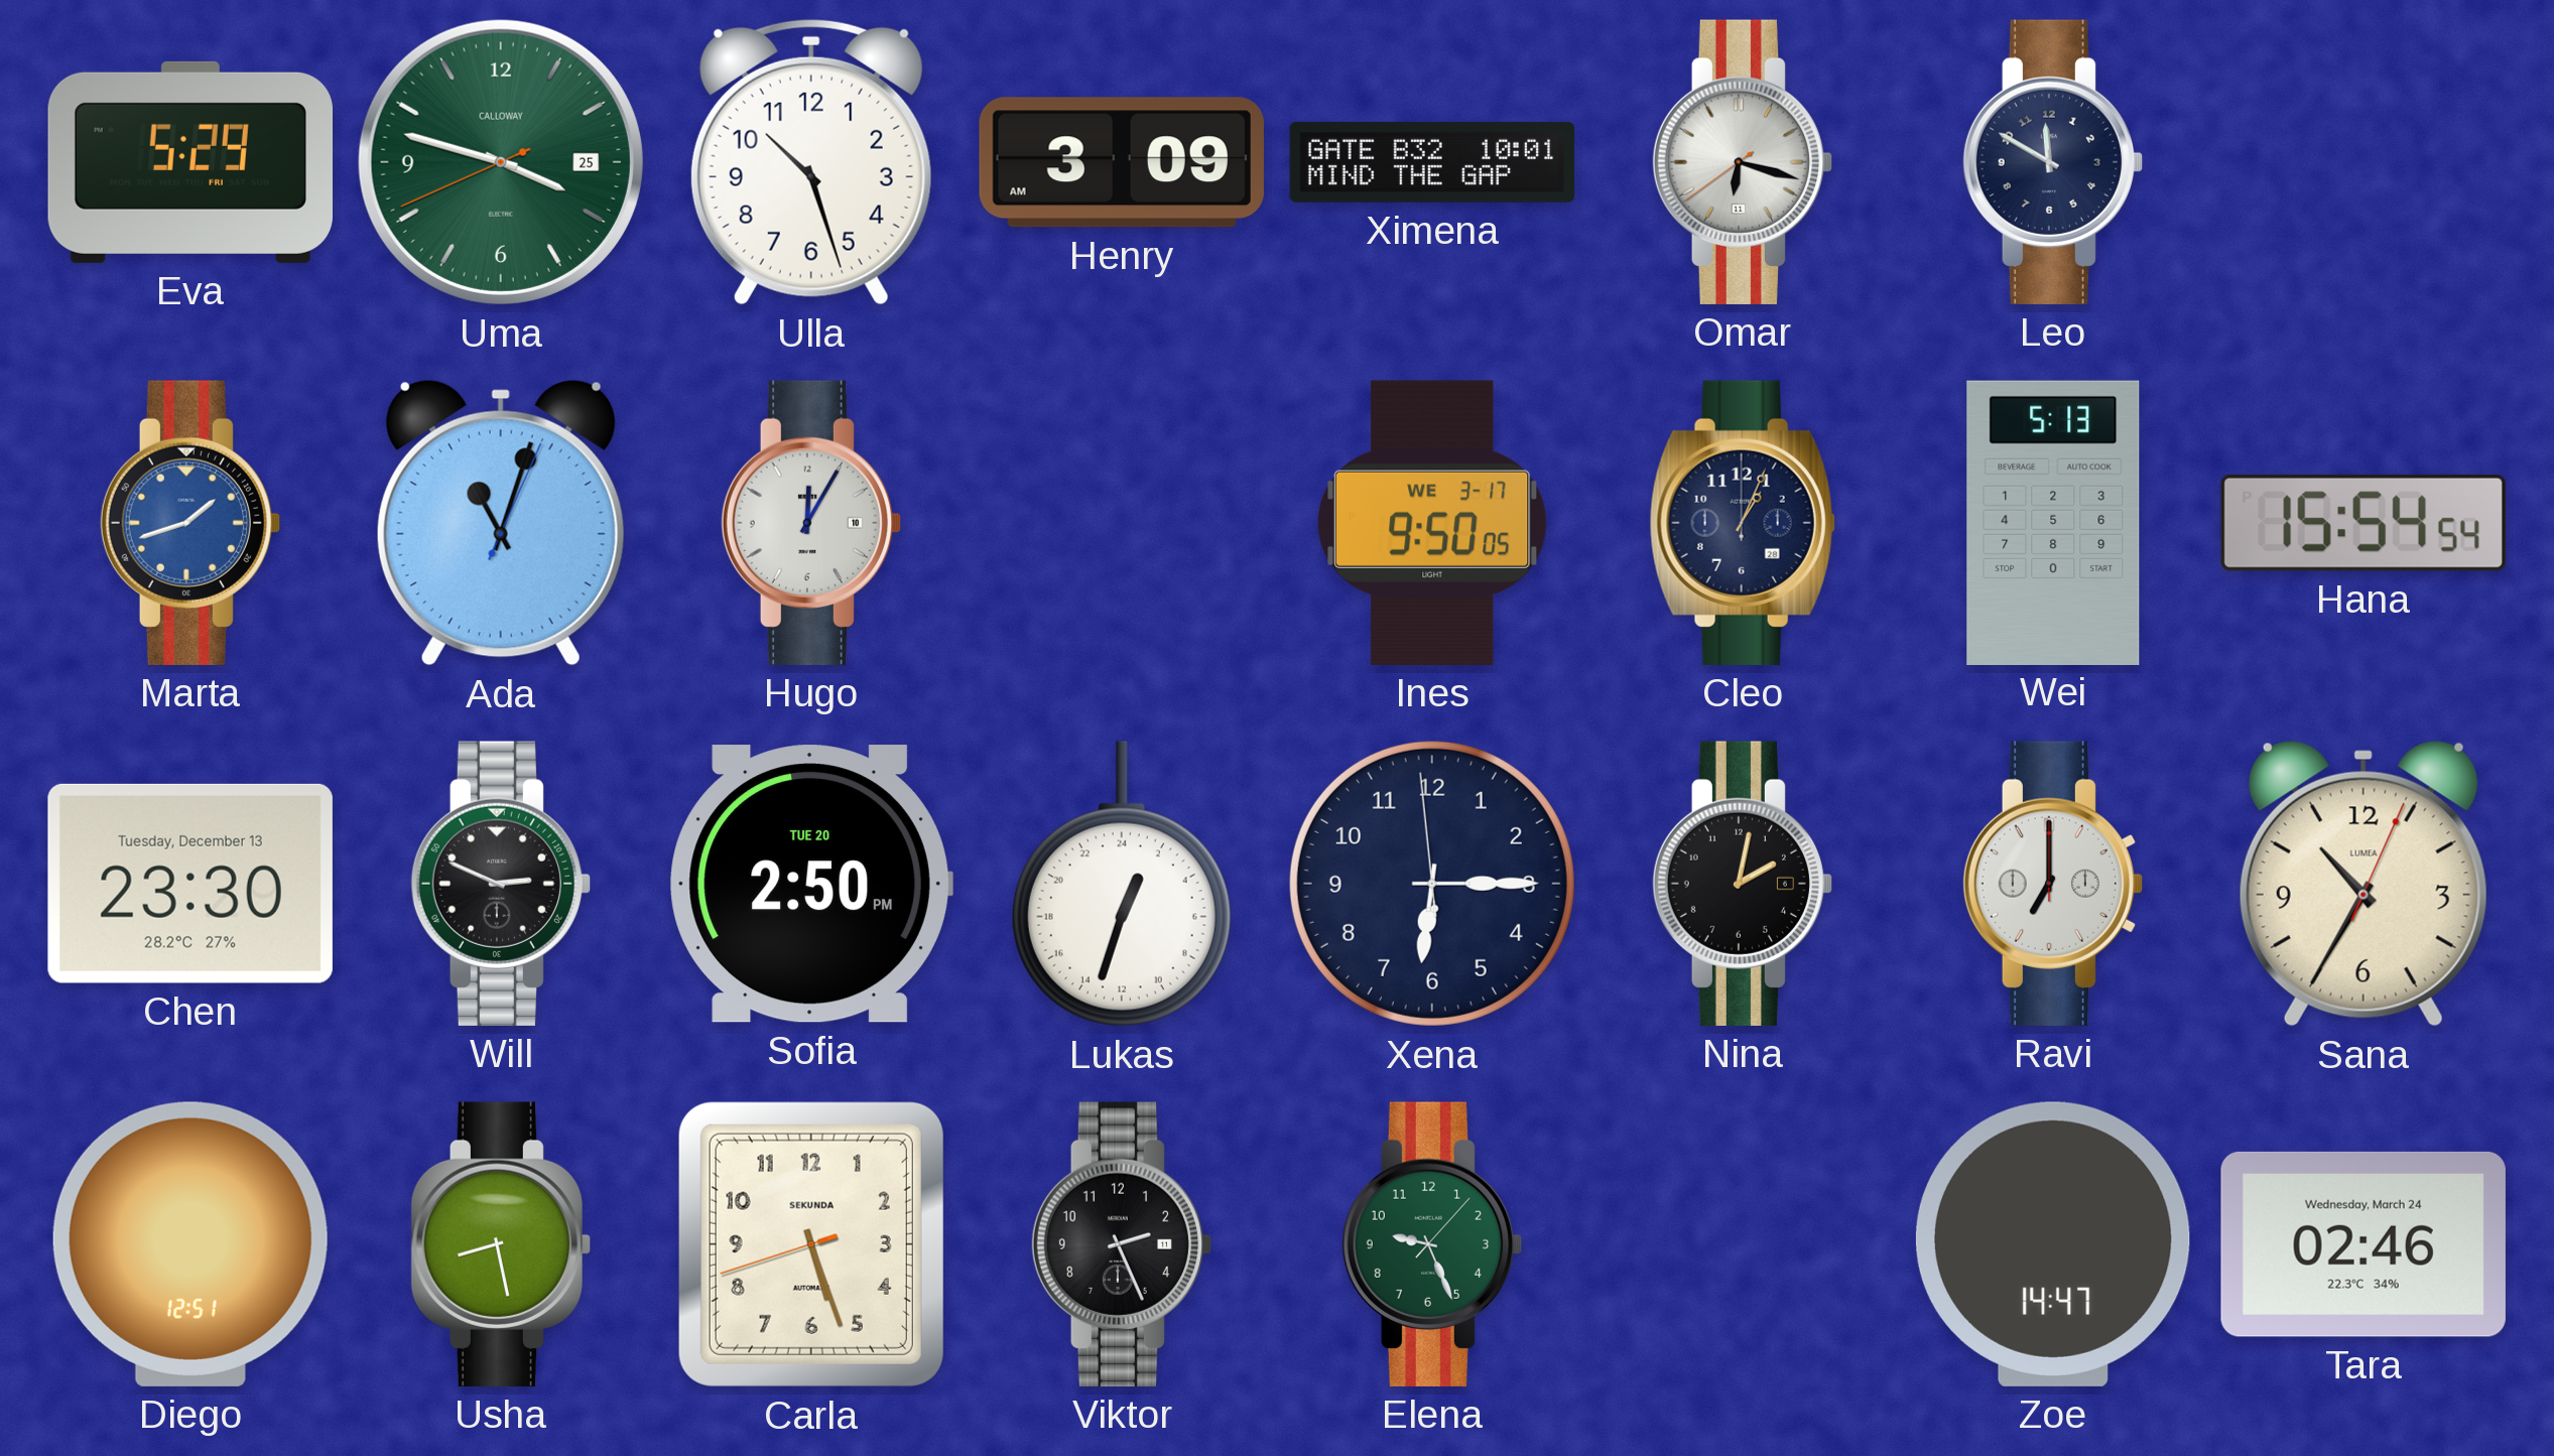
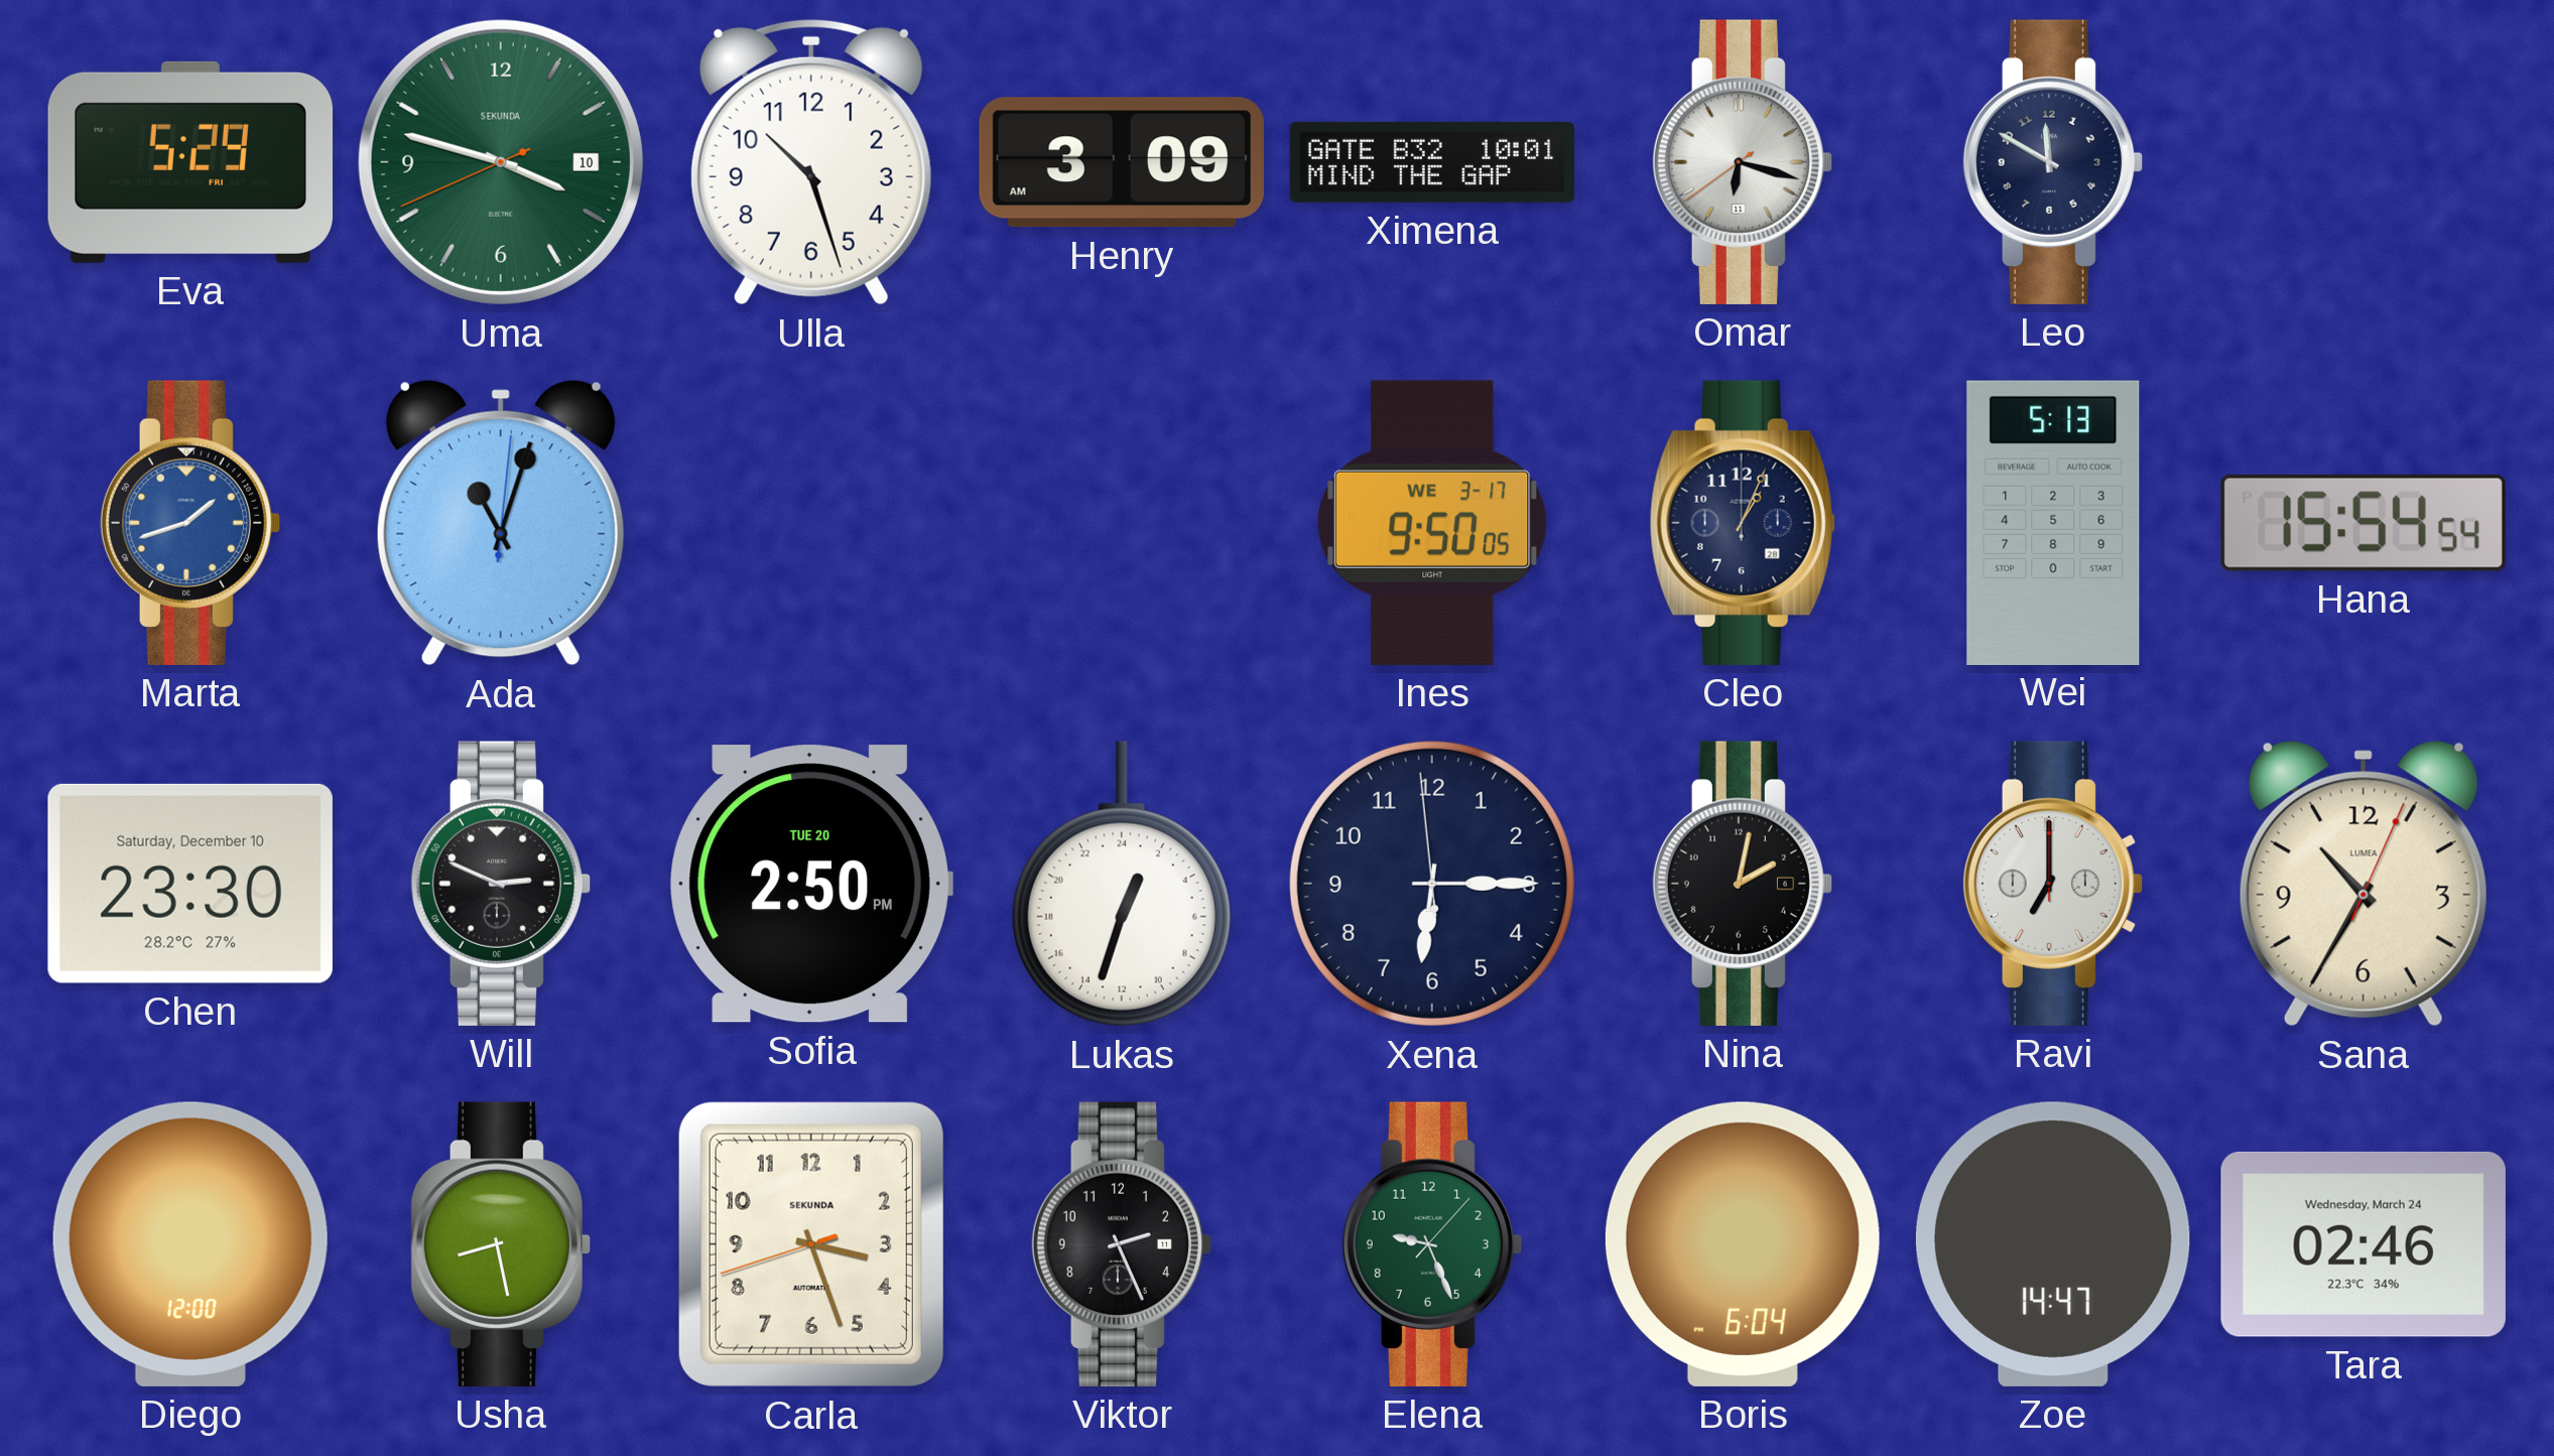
Uma date: 25 -> 10
Uma brand: CALLOWAY -> SEKUNDA
Ada: 11:03:04 -> 11:03:01
Hugo: 12:05 -> none
Chen date: Tuesday, December 13 -> Saturday, December 10
Diego: 12:51 -> 12:00
Carla: 5:26 -> 3:26
Boris: none -> 6:04
